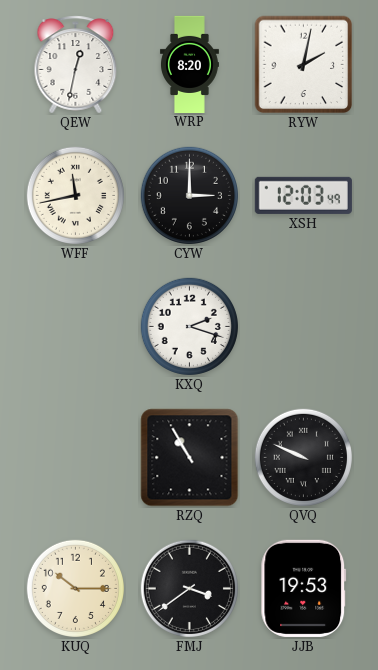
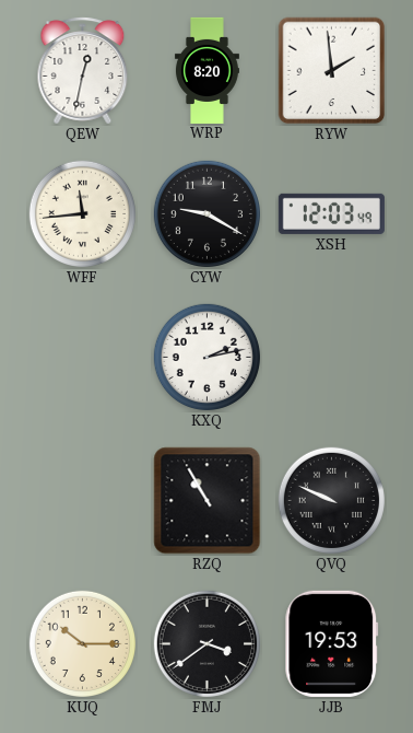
RYW: 2:02 -> 1:59
WFF: 11:43 -> 11:44
CYW: 3:00 -> 9:20
KXQ: 2:18 -> 2:13
